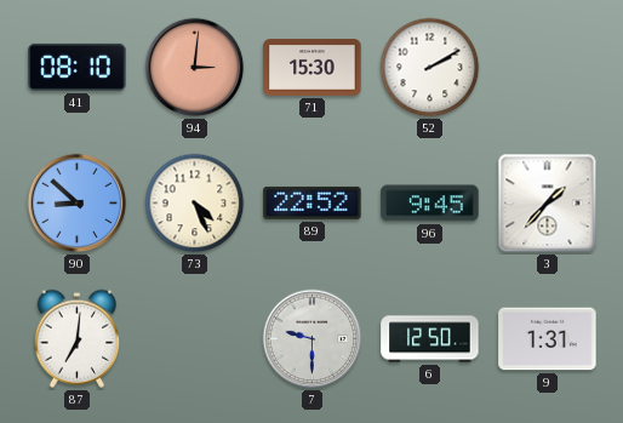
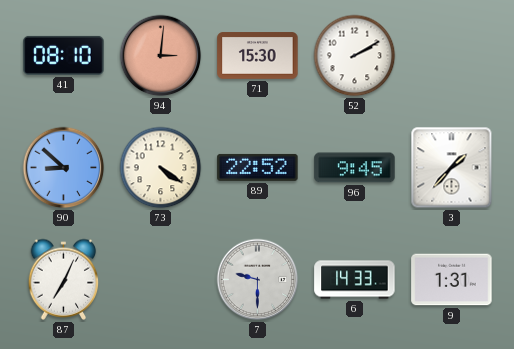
73: 4:26 -> 4:21
87: 7:01 -> 7:04
6: 12:50 -> 14:33
